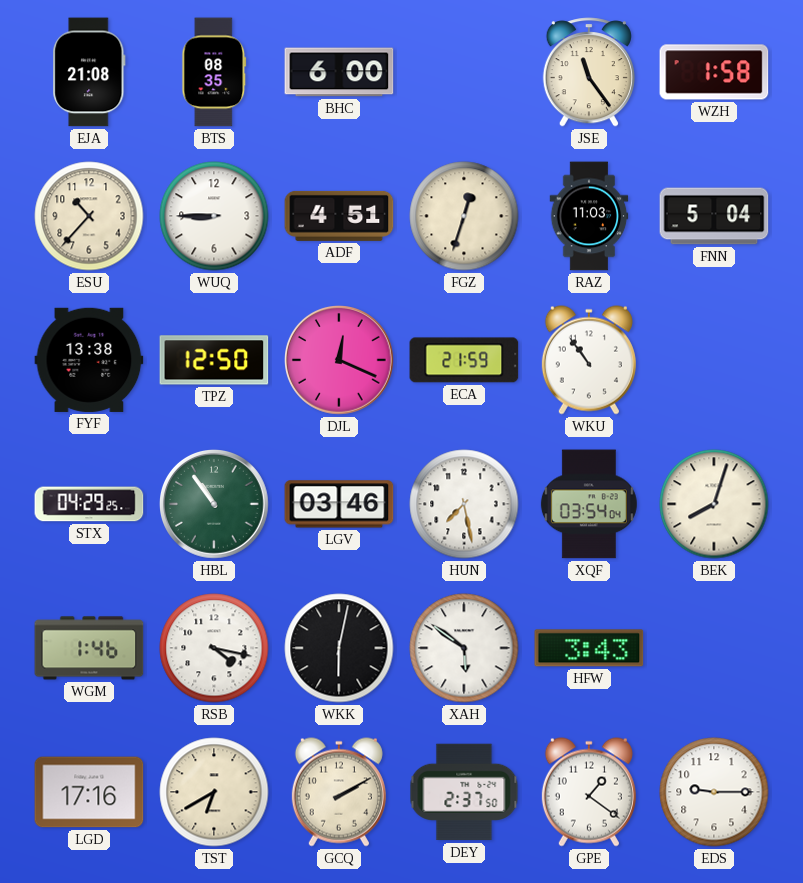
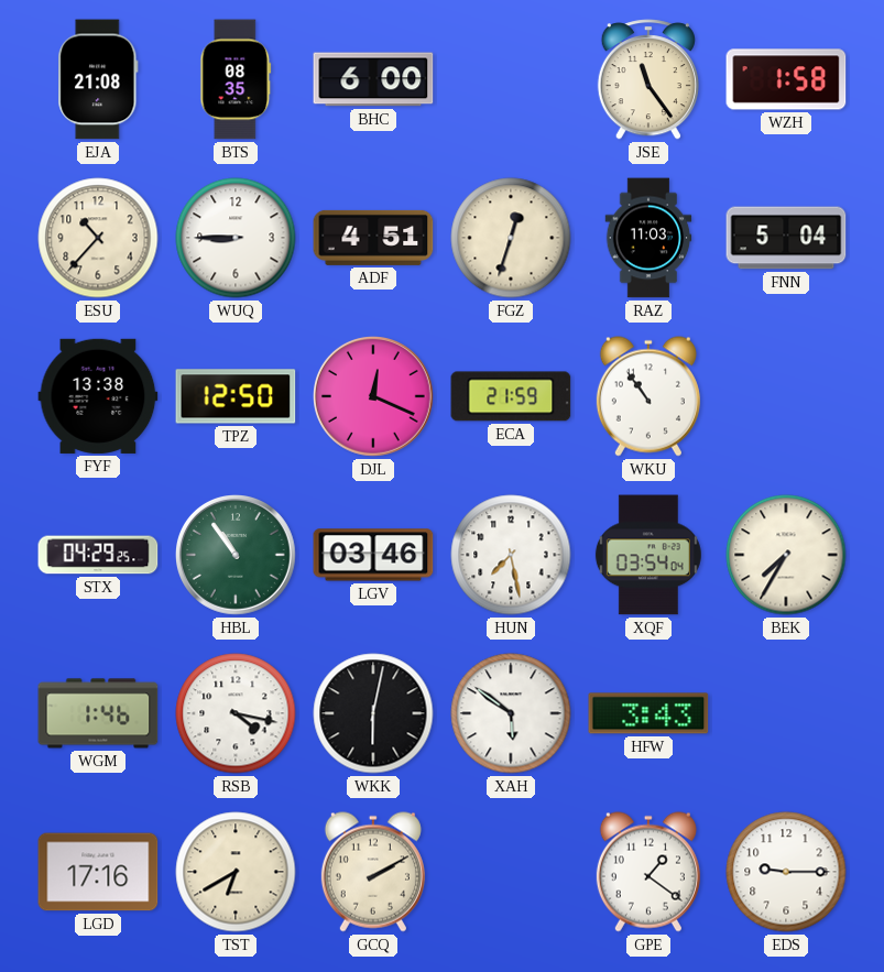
BEK: 8:03 -> 7:35
DEY: 2:37 -> none
